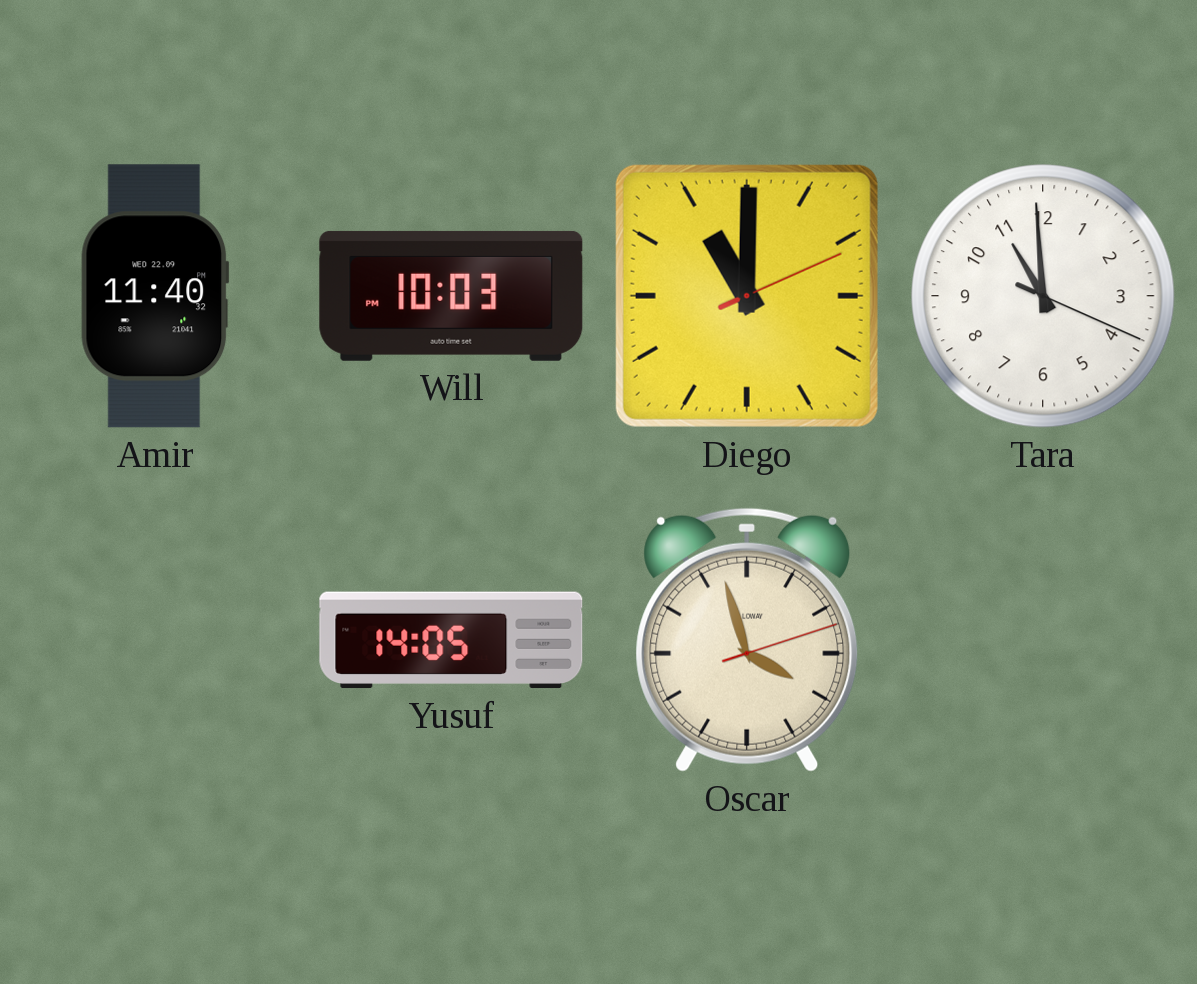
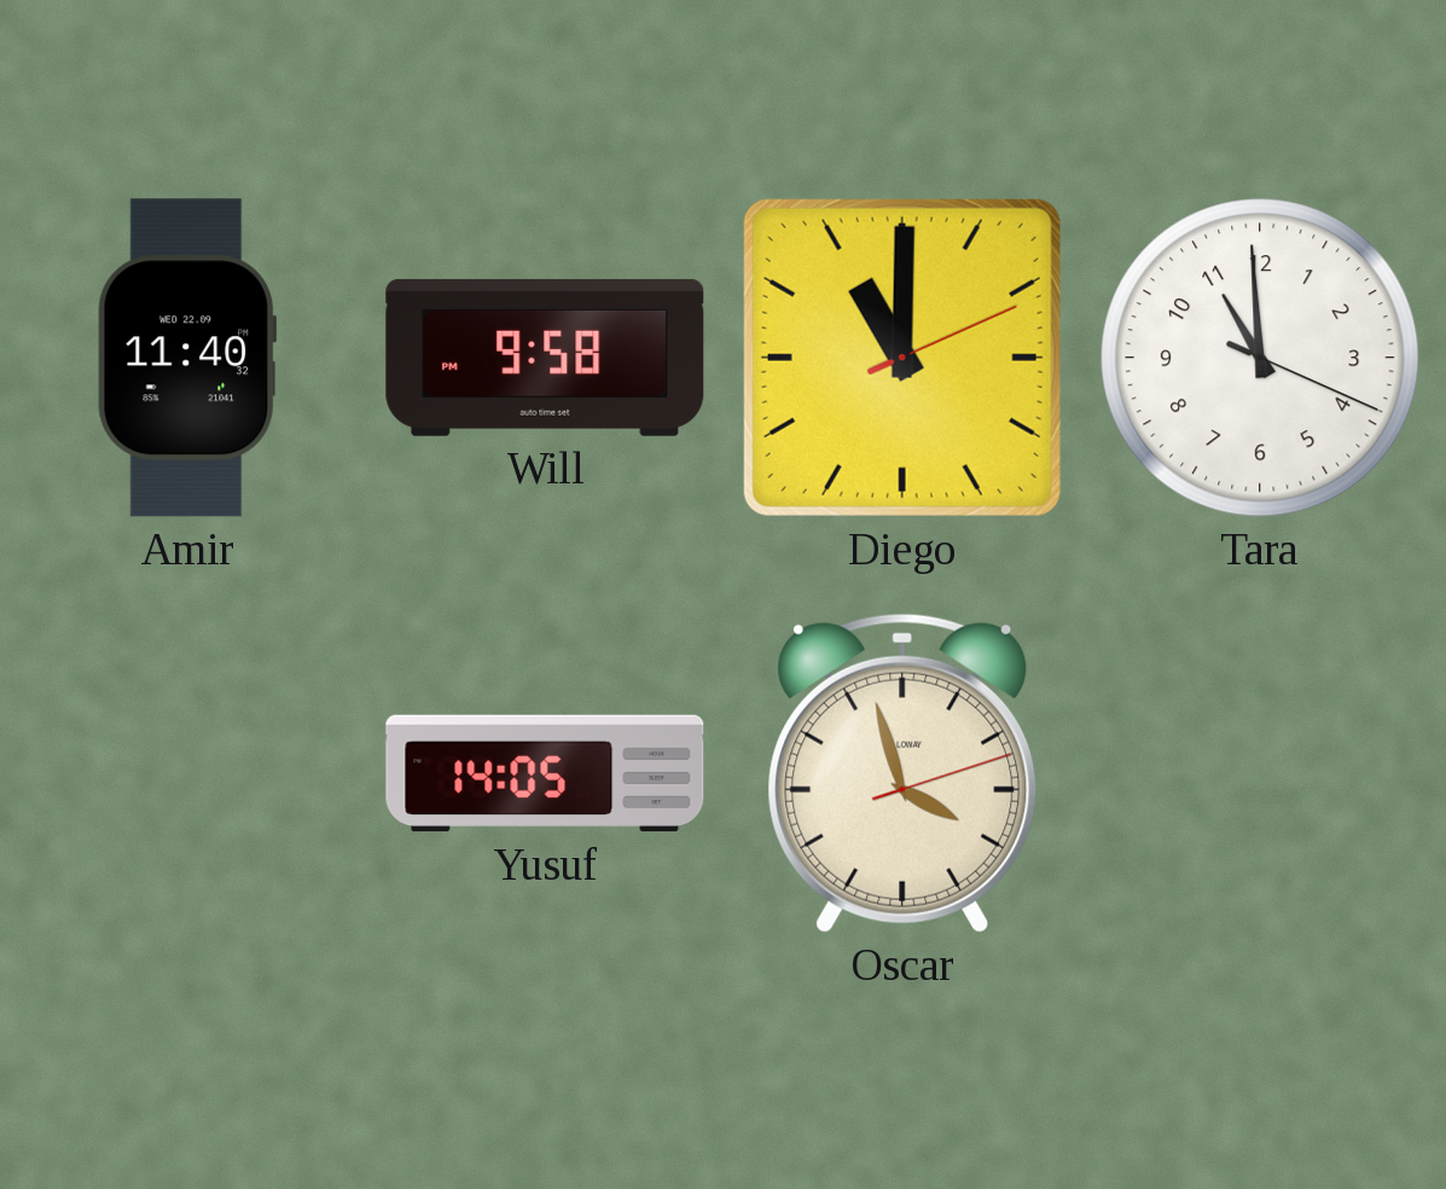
Will: 10:03 -> 9:58
